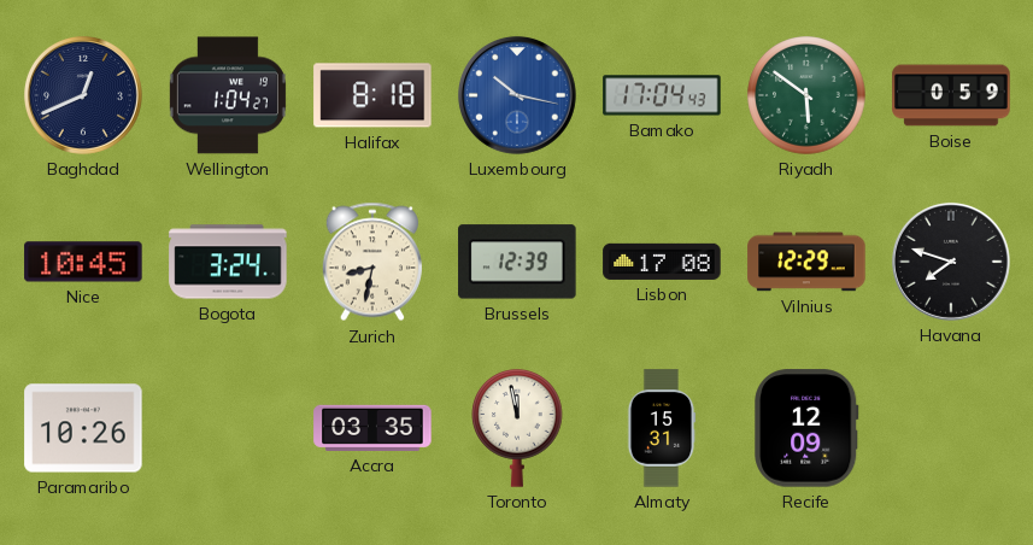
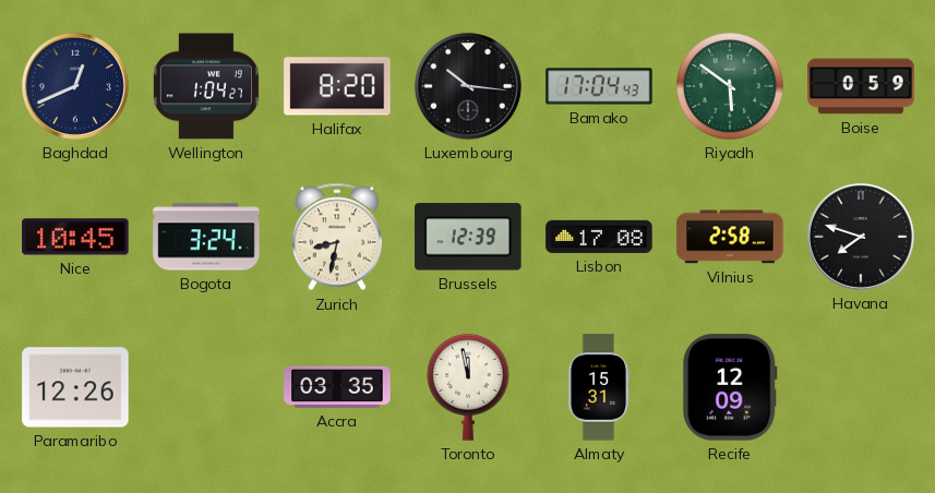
Halifax: 8:18 -> 8:20
Luxembourg: 10:17 -> 10:16
Luxembourg dial: blue -> black
Vilnius: 12:29 -> 2:58
Paramaribo: 10:26 -> 12:26
